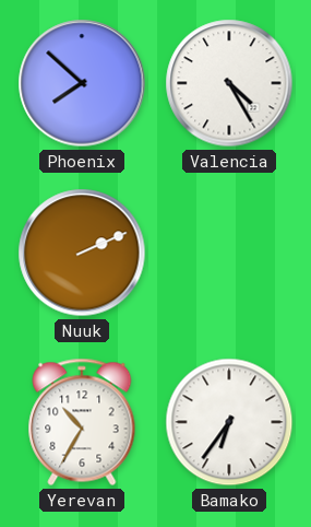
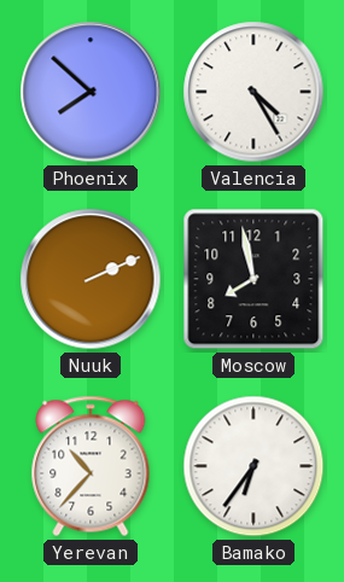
Moscow: none -> 7:58
Yerevan: 10:35 -> 10:37
